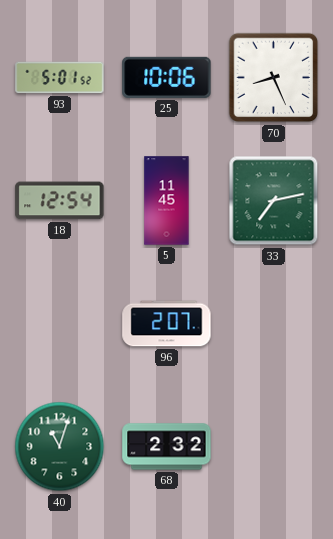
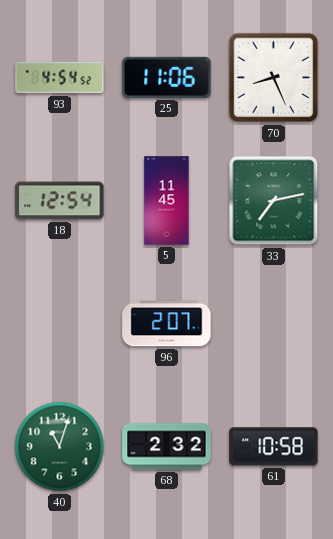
93: 5:01 -> 4:54
25: 10:06 -> 11:06
61: none -> 10:58
